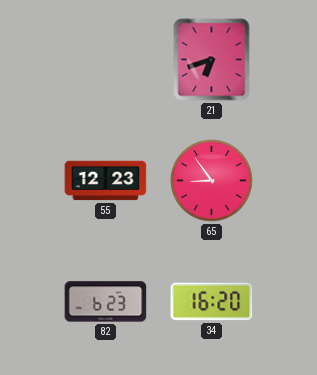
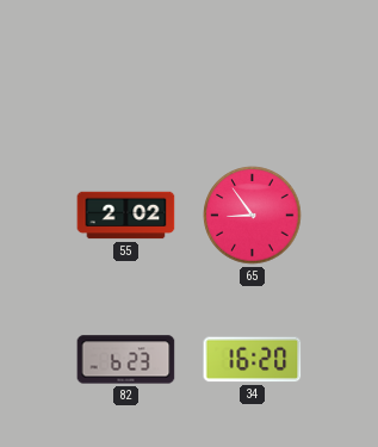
21: 6:42 -> none
55: 12:23 -> 2:02
